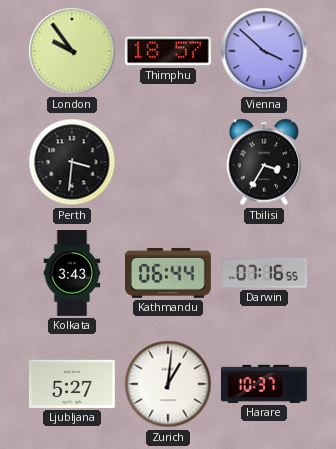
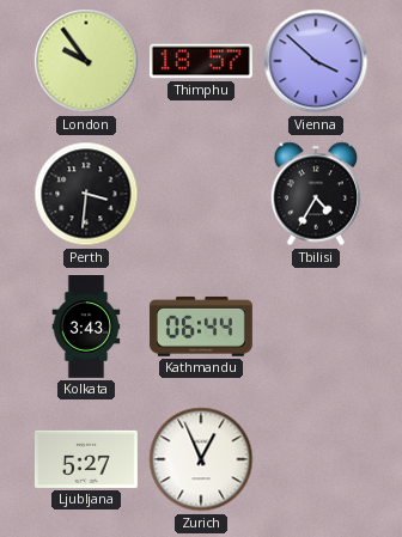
Tbilisi: 3:35 -> 4:35
Darwin: 07:16 -> none
Zurich: 1:01 -> 12:56
Harare: 10:37 -> none
